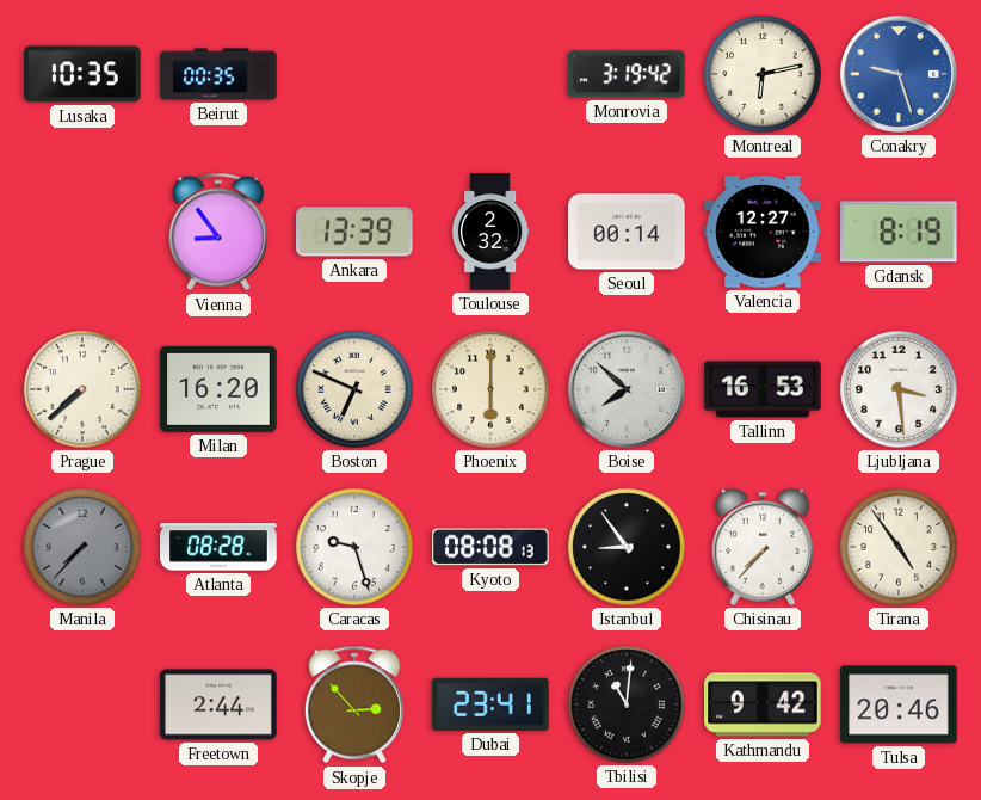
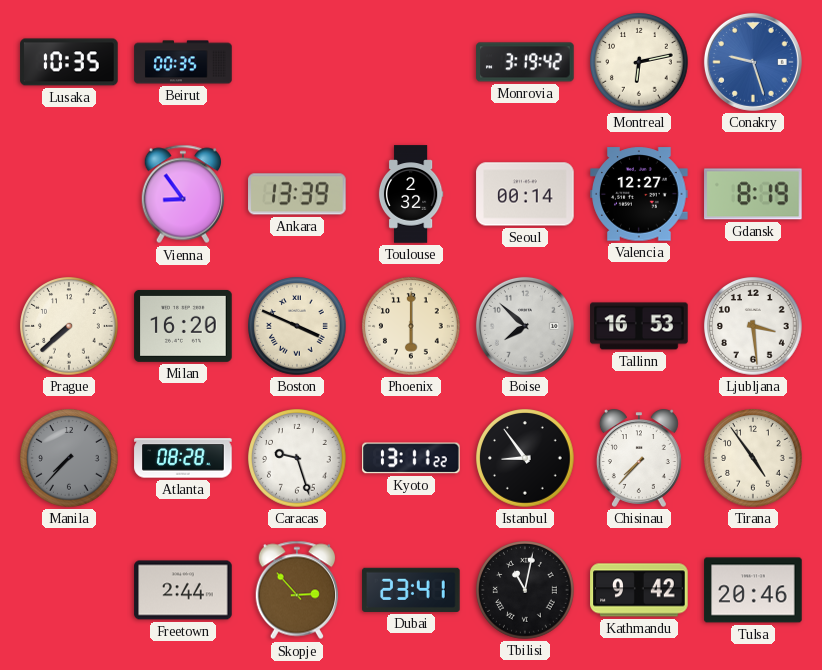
Boston: 6:49 -> 3:49
Kyoto: 08:08 -> 13:11
Tbilisi: 11:01 -> 11:02
